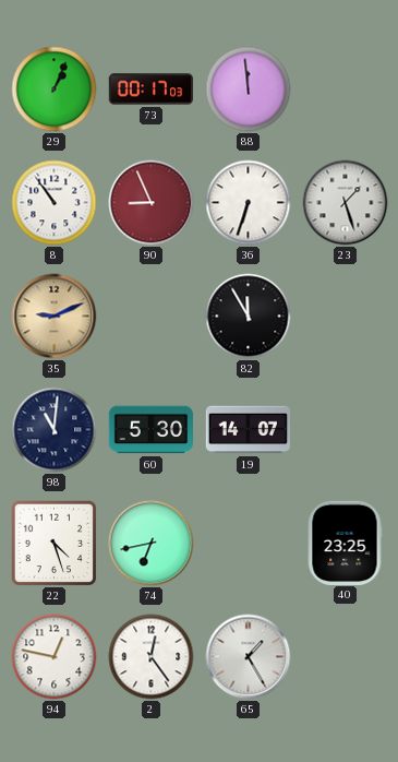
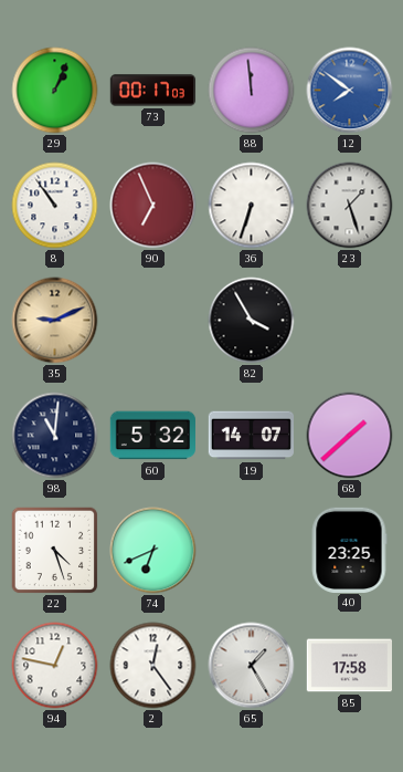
12: none -> 7:51
90: 8:56 -> 6:56
82: 11:55 -> 3:55
60: 5:30 -> 5:32
68: none -> 1:38
74: 6:43 -> 6:41
85: none -> 17:58
